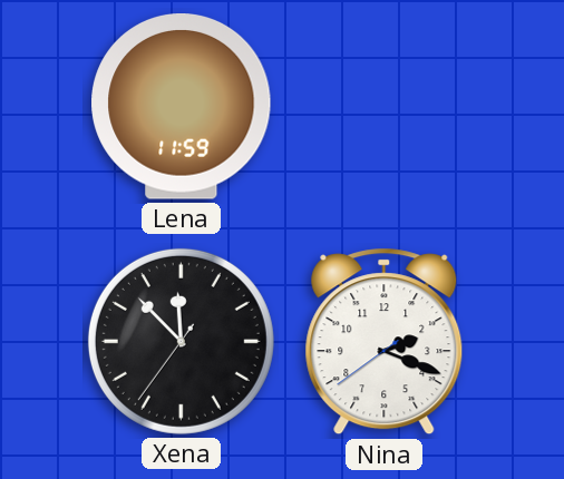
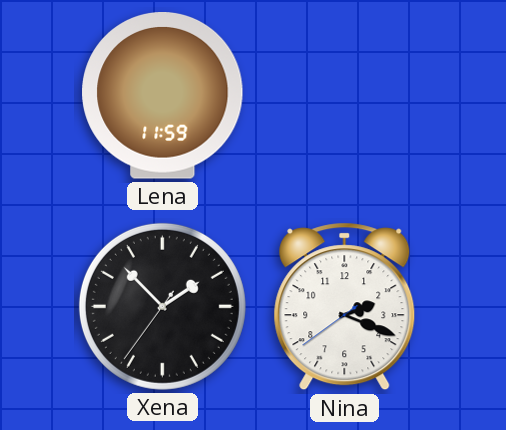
Xena: 11:52 -> 1:52
